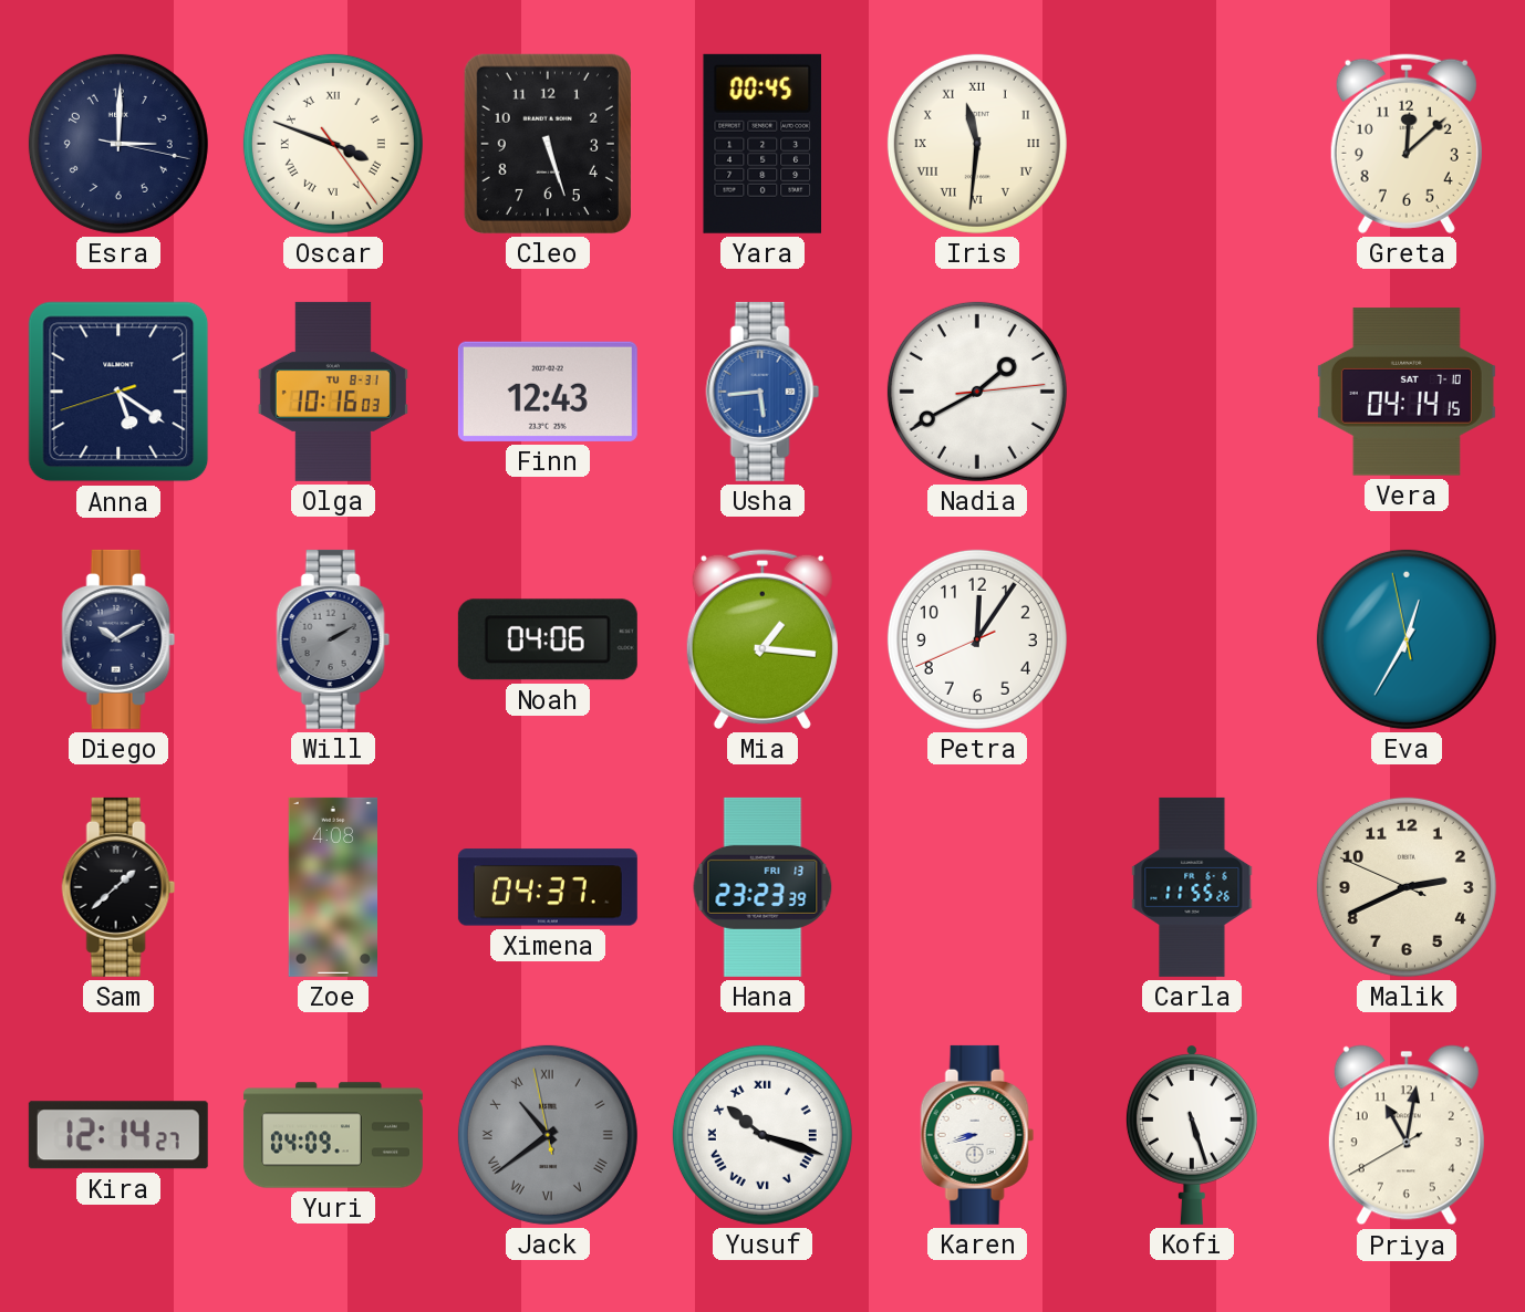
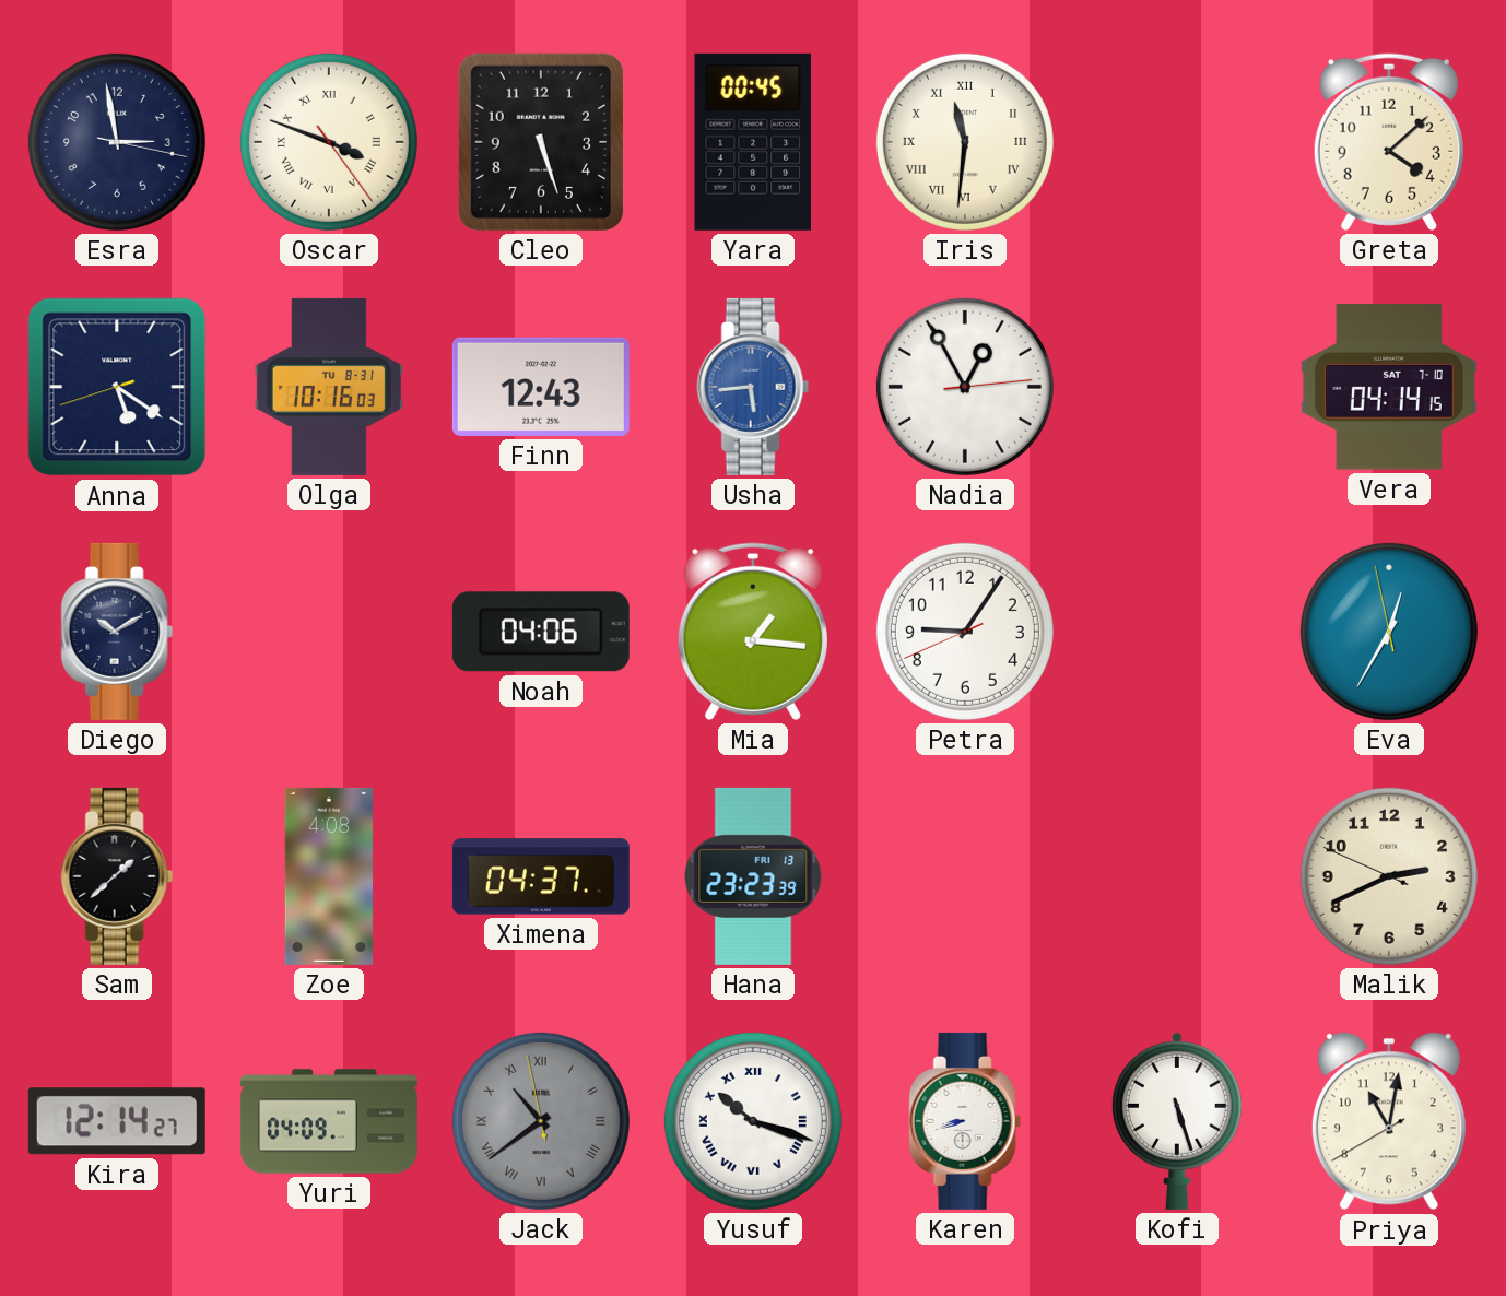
Esra: 3:00 -> 2:58
Greta: 12:08 -> 4:08
Nadia: 1:40 -> 12:55
Will: 2:10 -> none
Petra: 12:05 -> 9:05
Carla: 11:55 -> none
